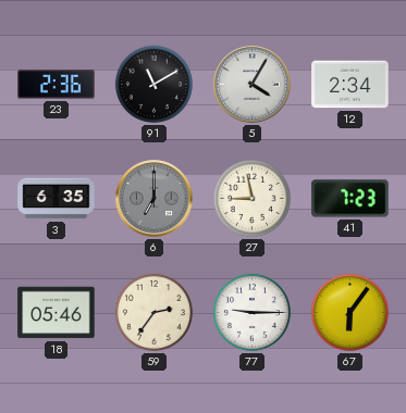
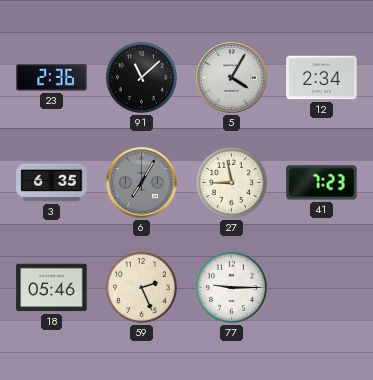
91: 11:10 -> 11:08
6: 7:00 -> 7:05
59: 2:36 -> 2:26
67: 6:06 -> none
